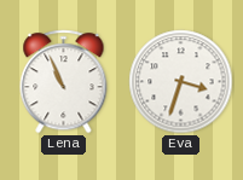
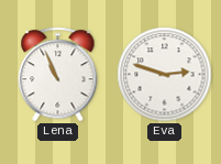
Eva: 3:33 -> 2:48
